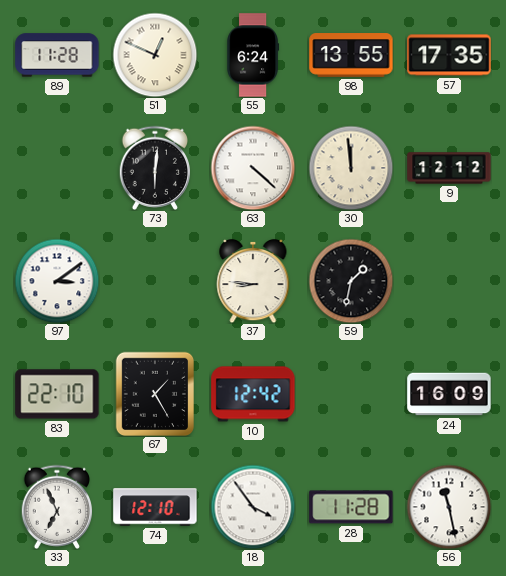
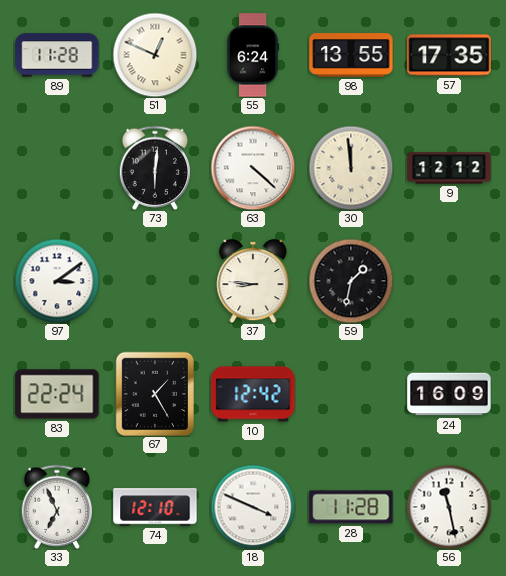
83: 22:10 -> 22:24
18: 3:54 -> 3:49
